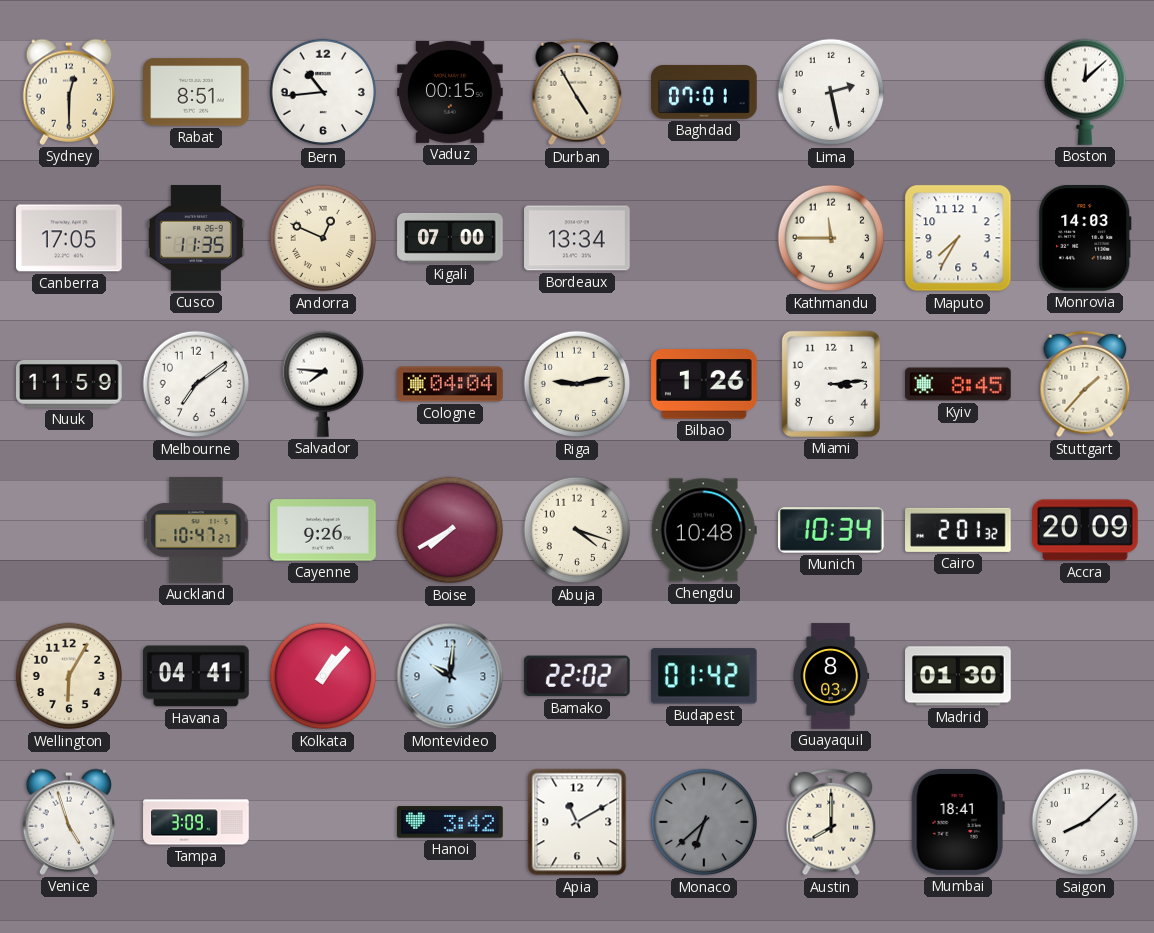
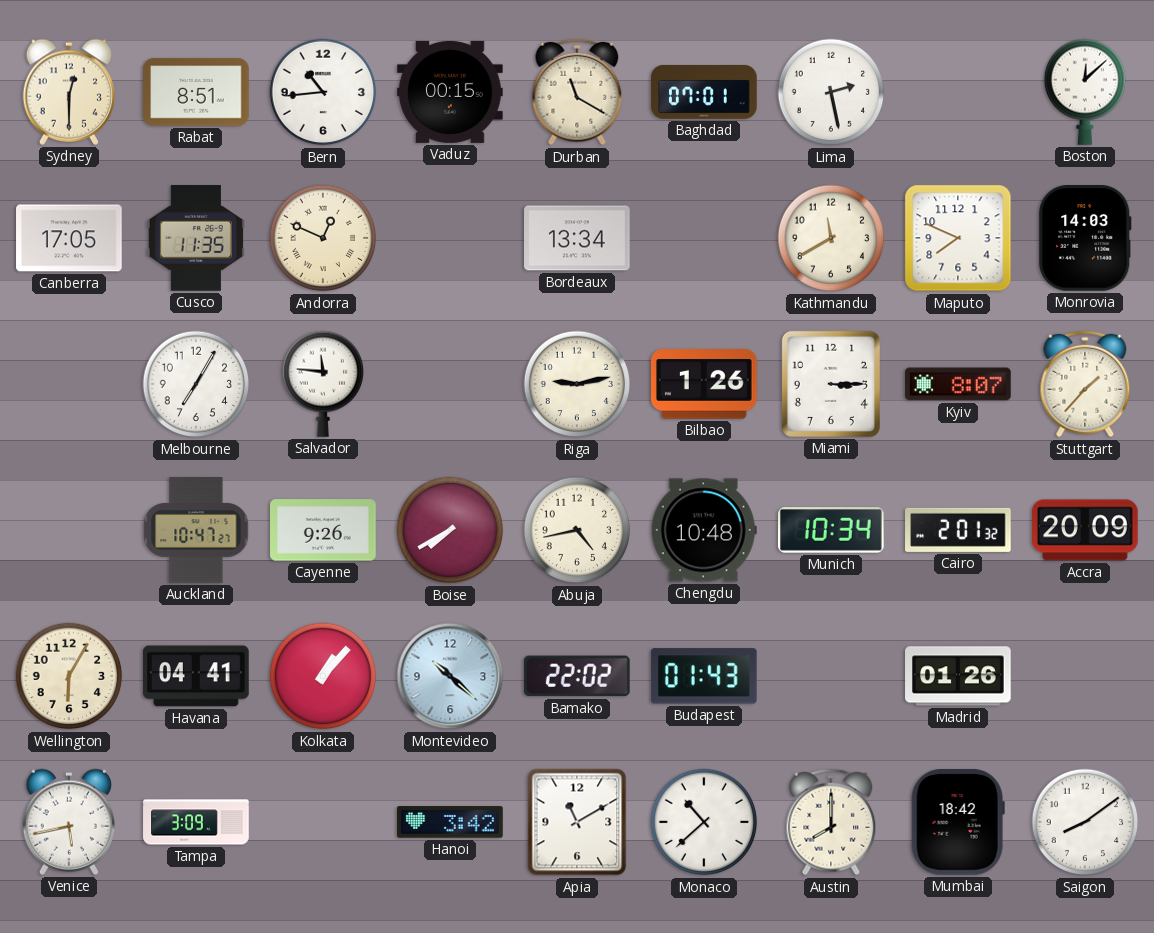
Durban: 4:55 -> 11:20
Kigali: 07:00 -> none
Kathmandu: 11:45 -> 11:40
Maputo: 7:35 -> 7:49
Nuuk: 11:59 -> none
Melbourne: 7:09 -> 7:05
Salvador: 7:46 -> 11:46
Cologne: 04:04 -> none
Miami: 3:14 -> 3:15
Kyiv: 8:45 -> 8:07
Abuja: 4:18 -> 4:43
Montevideo: 10:01 -> 10:22
Budapest: 01:42 -> 01:43
Guayaquil: 8:03 -> none
Madrid: 01:30 -> 01:26
Venice: 4:57 -> 5:43
Monaco: 6:38 -> 10:38
Monaco dial: grey -> white
Mumbai: 18:41 -> 18:42
Saigon: 8:08 -> 8:09
